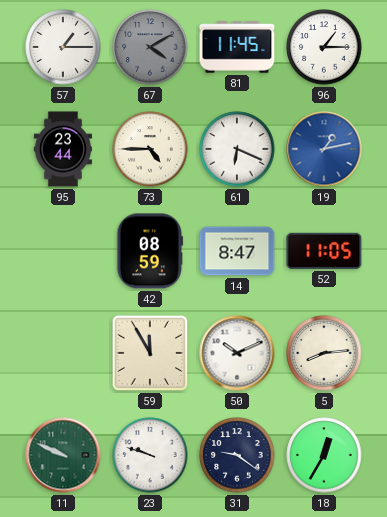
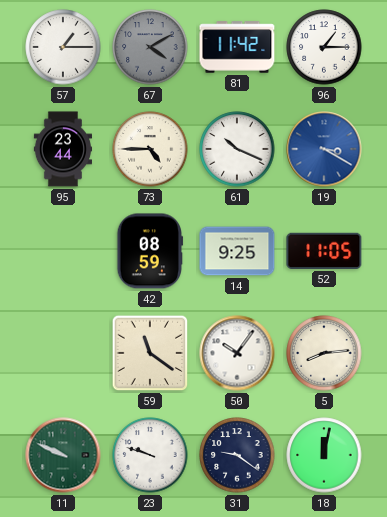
81: 11:45 -> 11:42
61: 6:19 -> 10:19
19: 1:13 -> 3:20
14: 8:47 -> 9:25
59: 11:55 -> 11:21
50: 10:11 -> 10:06
18: 12:35 -> 12:02
